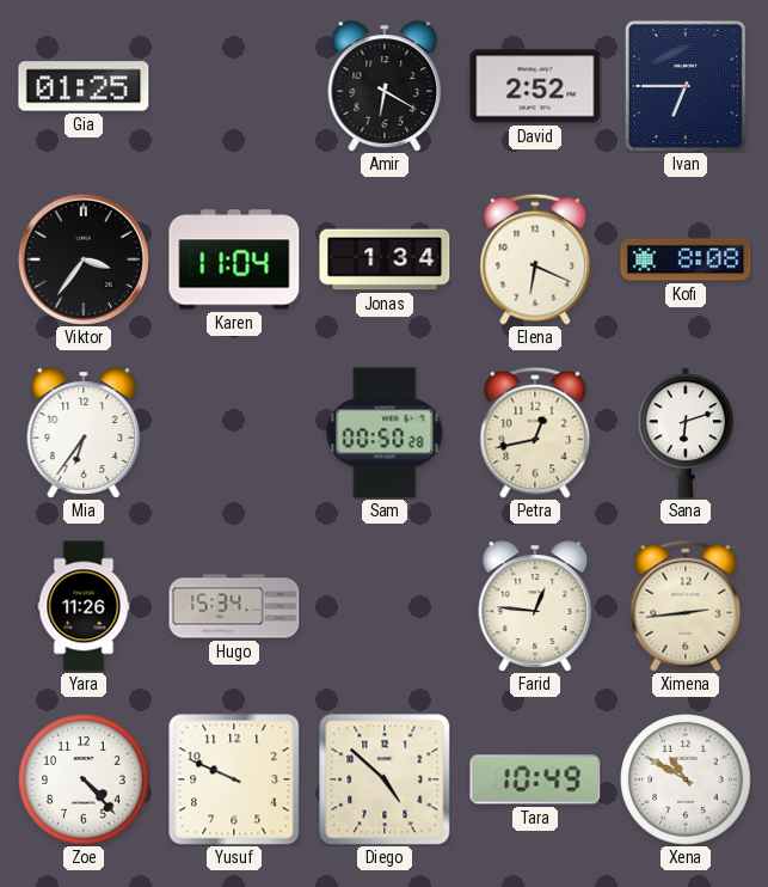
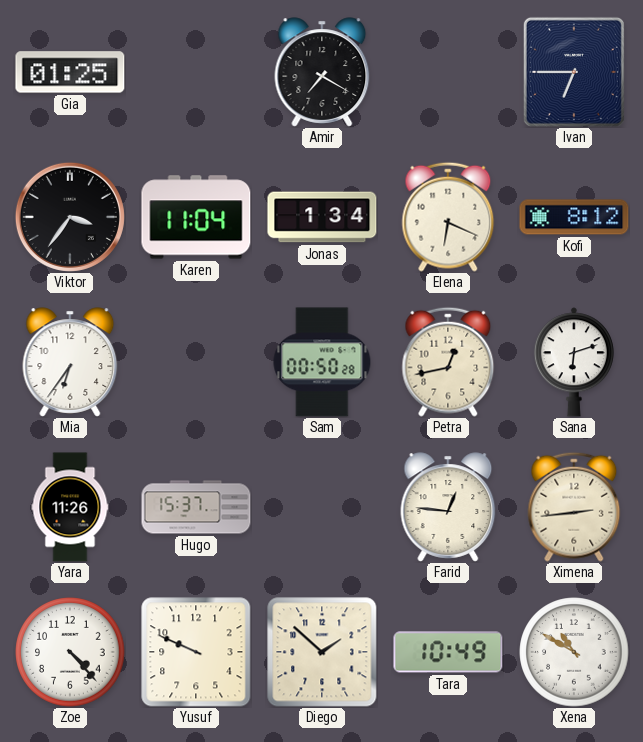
Amir: 6:20 -> 7:20
David: 2:52 -> none
Kofi: 8:08 -> 8:12
Hugo: 15:34 -> 15:37
Diego: 4:52 -> 1:52
